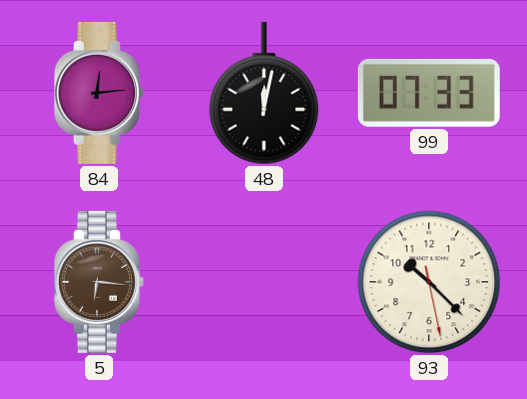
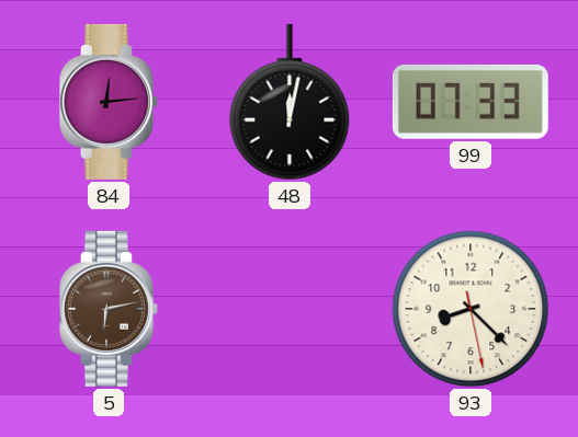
5: 6:16 -> 6:13
93: 10:22 -> 8:22
